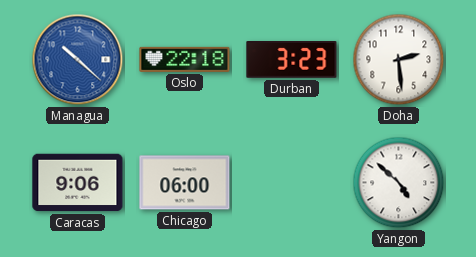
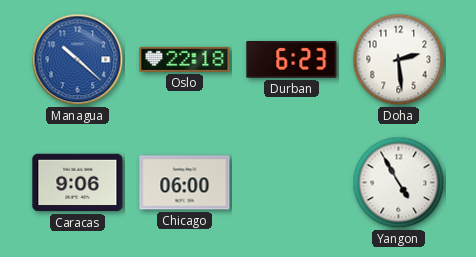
Durban: 3:23 -> 6:23
Yangon: 4:52 -> 4:55
